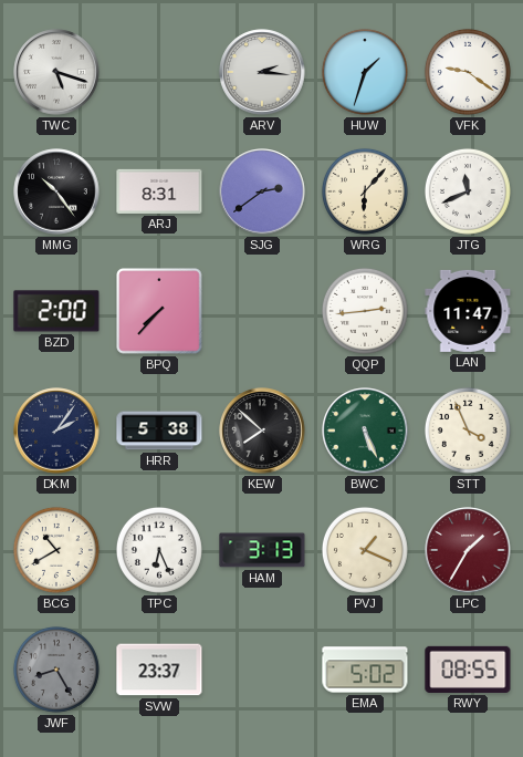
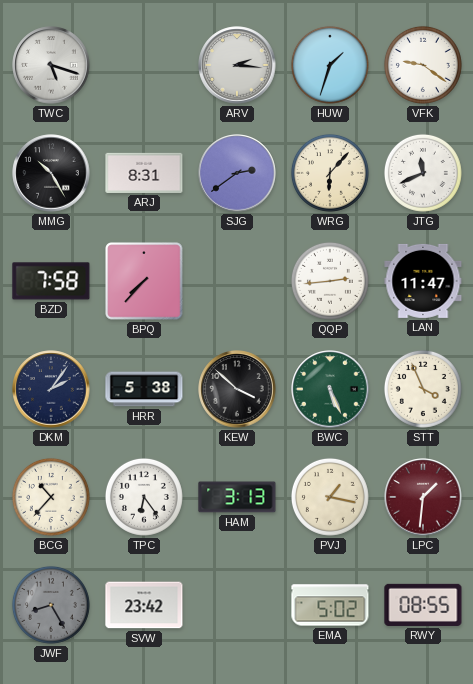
MMG: 10:24 -> 10:25
BZD: 2:00 -> 7:58
KEW: 7:52 -> 3:52
BCG: 10:40 -> 10:37
TPC: 6:26 -> 6:24
PVJ: 1:19 -> 1:17
LPC: 1:35 -> 1:31
SVW: 23:37 -> 23:42
